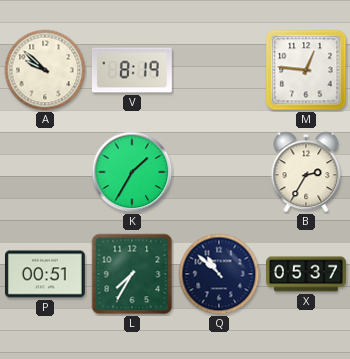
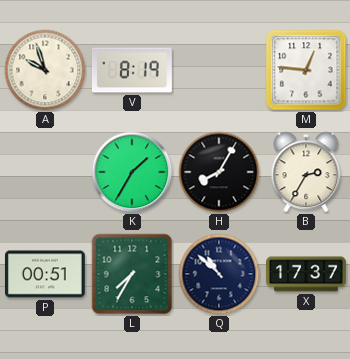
A: 9:52 -> 9:57
H: none -> 8:05
X: 05:37 -> 17:37
